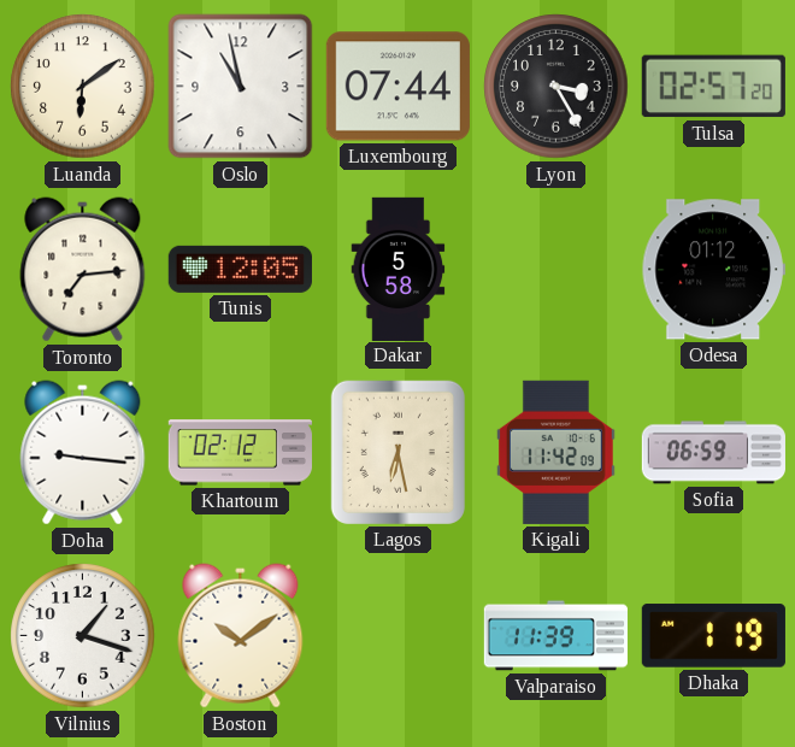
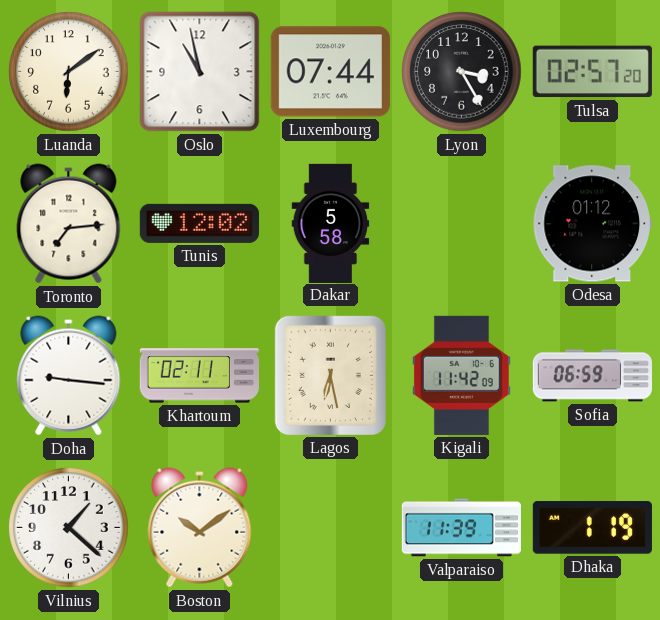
Tunis: 12:05 -> 12:02
Khartoum: 02:12 -> 02:11
Vilnius: 1:18 -> 1:22
